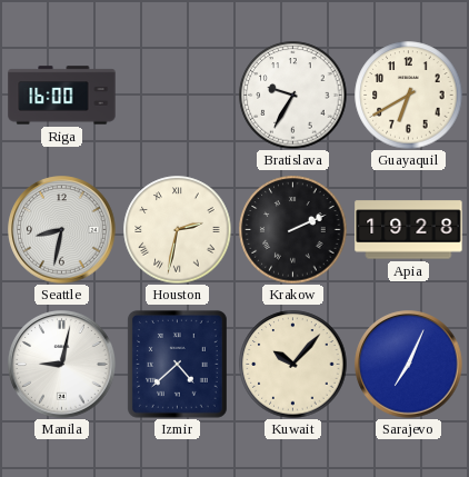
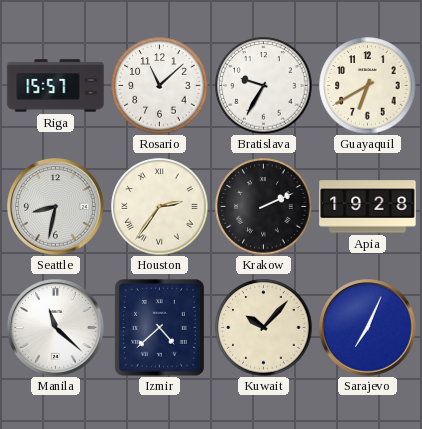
Riga: 16:00 -> 15:57
Rosario: none -> 11:08
Houston: 2:32 -> 2:36
Manila: 9:02 -> 11:22
